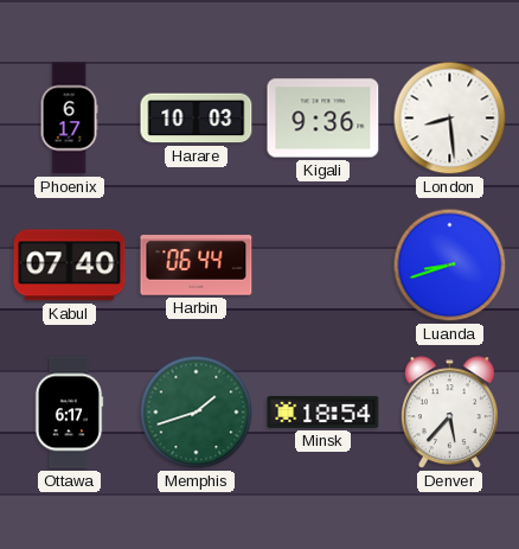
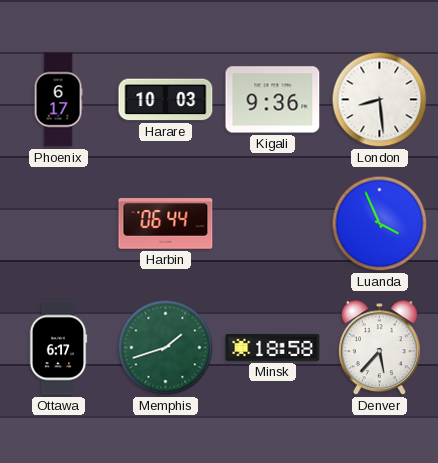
Kabul: 07:40 -> none
Luanda: 8:42 -> 3:56
Minsk: 18:54 -> 18:58
